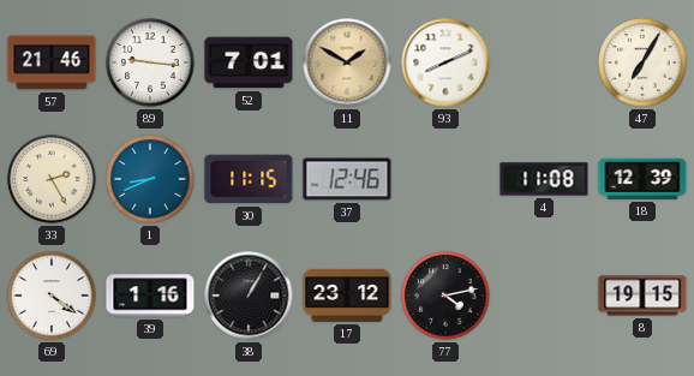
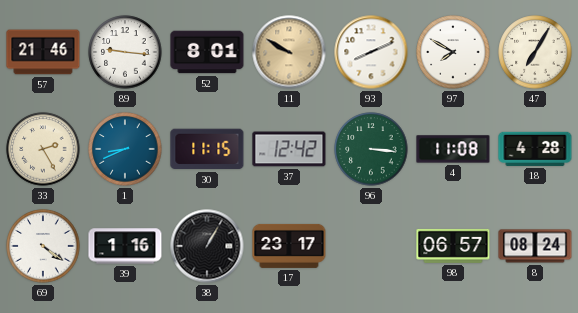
52: 7:01 -> 8:01
11: 1:50 -> 9:50
97: none -> 7:50
37: 12:46 -> 12:42
96: none -> 3:16
18: 12:39 -> 4:28
17: 23:12 -> 23:17
77: 4:13 -> none
98: none -> 06:57
8: 19:15 -> 08:24
